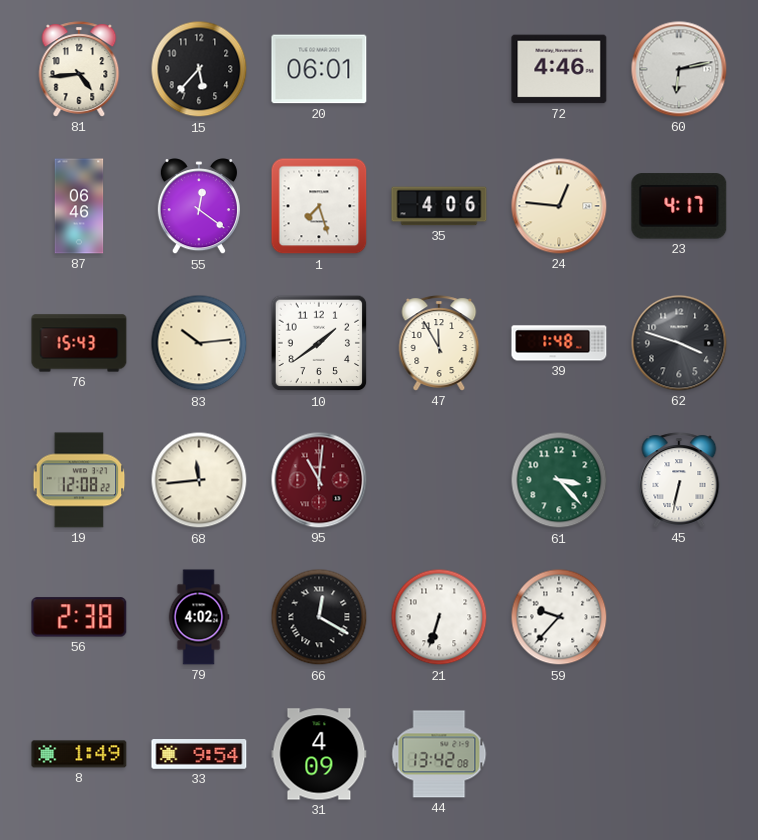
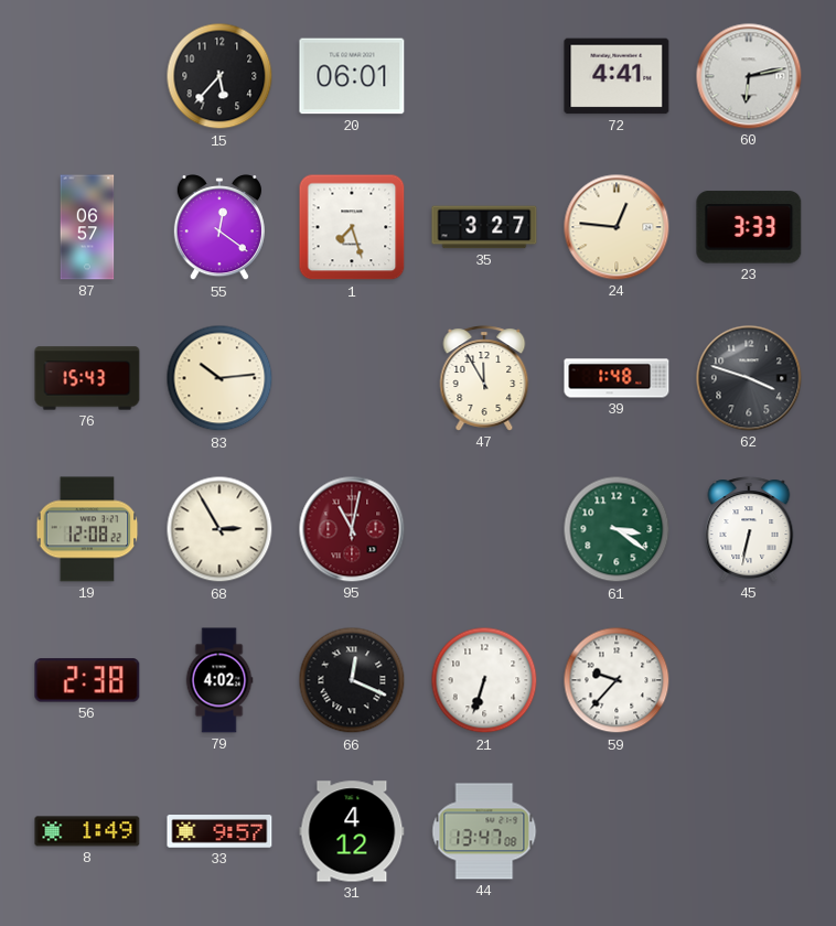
81: 4:44 -> none
72: 4:46 -> 4:41
87: 06:46 -> 06:57
35: 4:06 -> 3:27
23: 4:17 -> 3:33
10: 1:39 -> none
68: 11:44 -> 2:55
95: 11:01 -> 11:02
61: 3:23 -> 3:21
66: 12:20 -> 12:19
33: 9:54 -> 9:57
31: 4:09 -> 4:12
44: 13:42 -> 13:47
